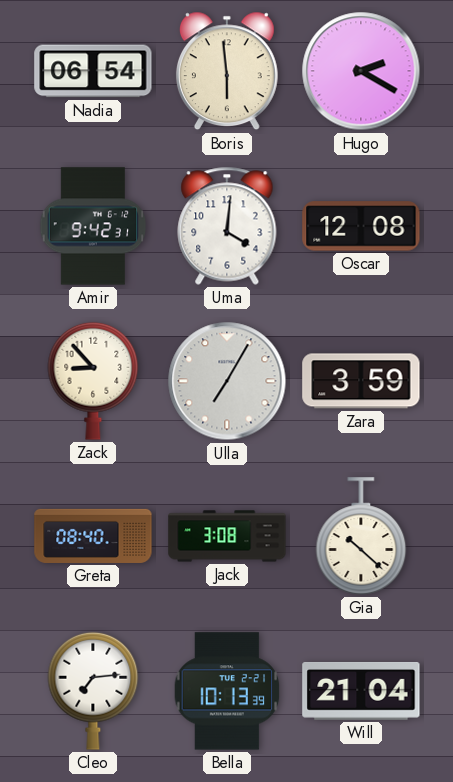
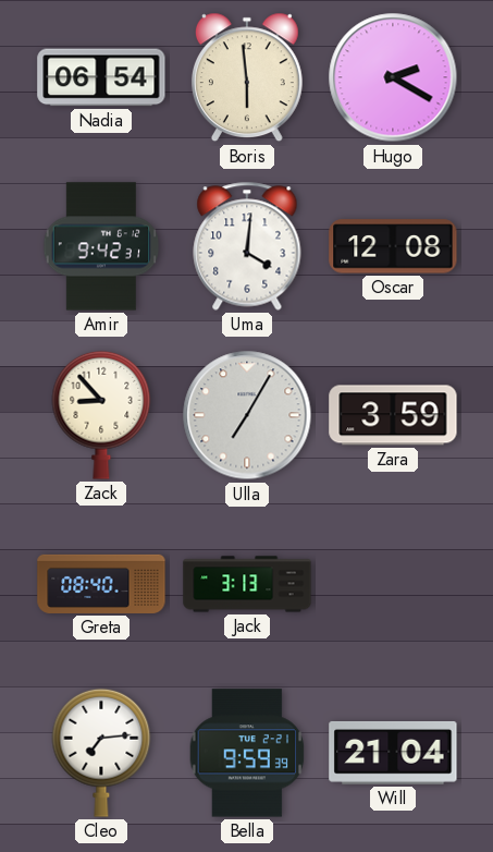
Jack: 3:08 -> 3:13
Gia: 10:22 -> none
Bella: 10:13 -> 9:59
